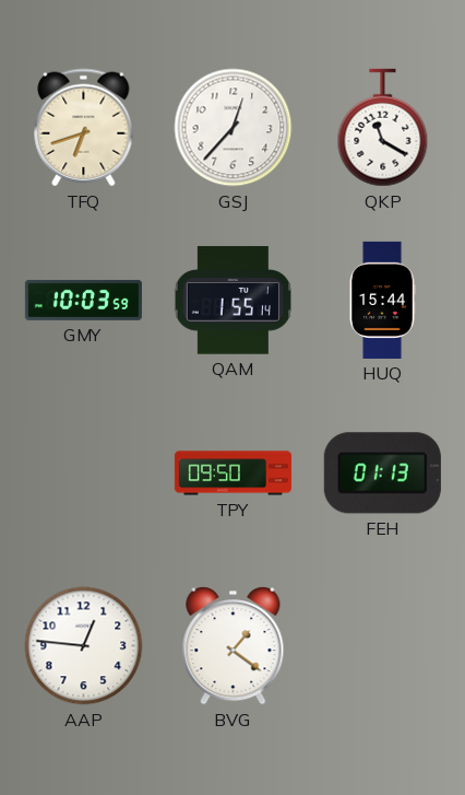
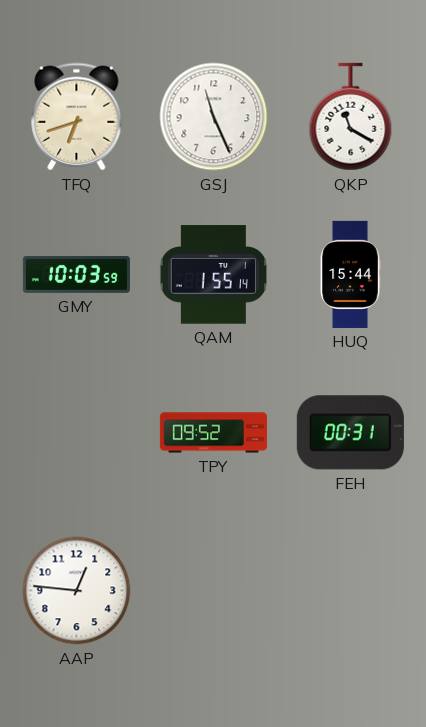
GSJ: 12:37 -> 11:26
TPY: 09:50 -> 09:52
FEH: 01:13 -> 00:31
BVG: 1:21 -> none
